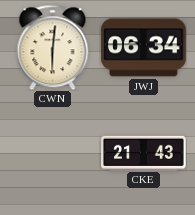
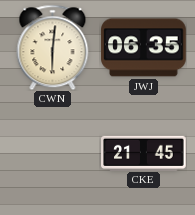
JWJ: 06:34 -> 06:35
CKE: 21:43 -> 21:45
